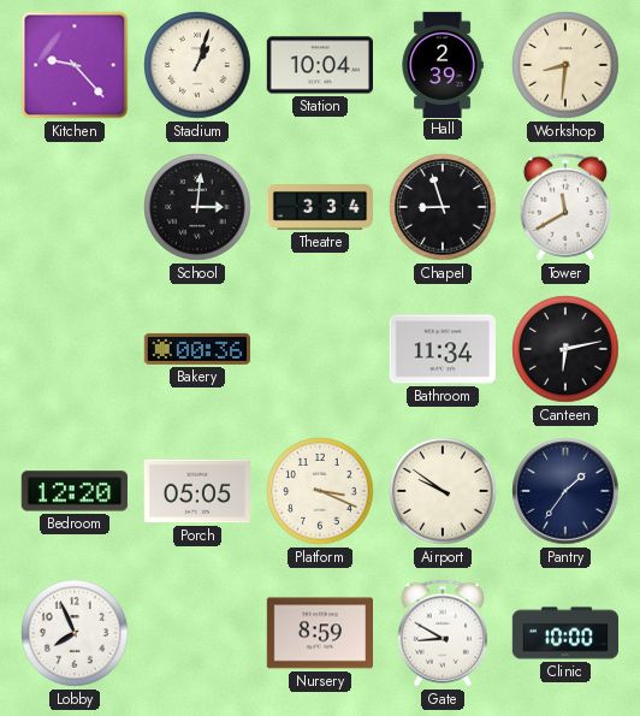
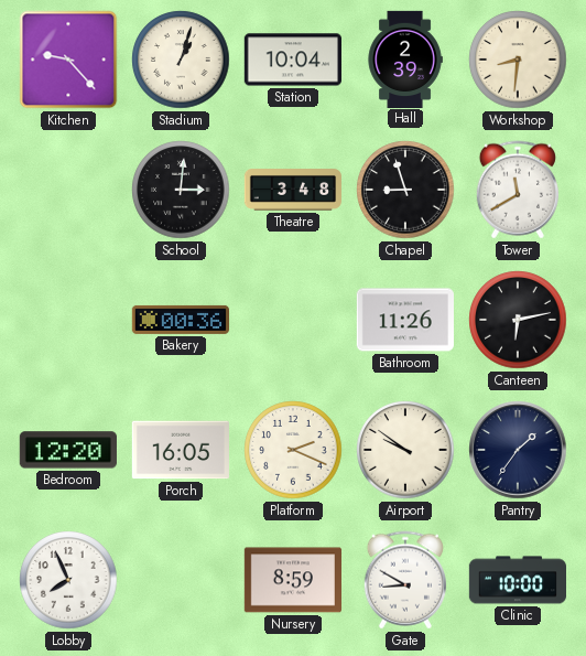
Theatre: 3:34 -> 3:48
Bathroom: 11:34 -> 11:26
Porch: 05:05 -> 16:05
Platform: 3:19 -> 2:19
